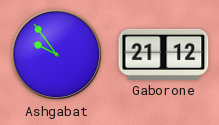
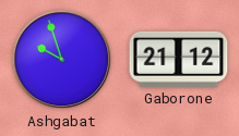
Ashgabat: 9:54 -> 9:57
